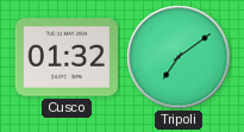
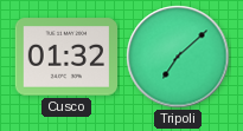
Tripoli: 7:09 -> 7:08
